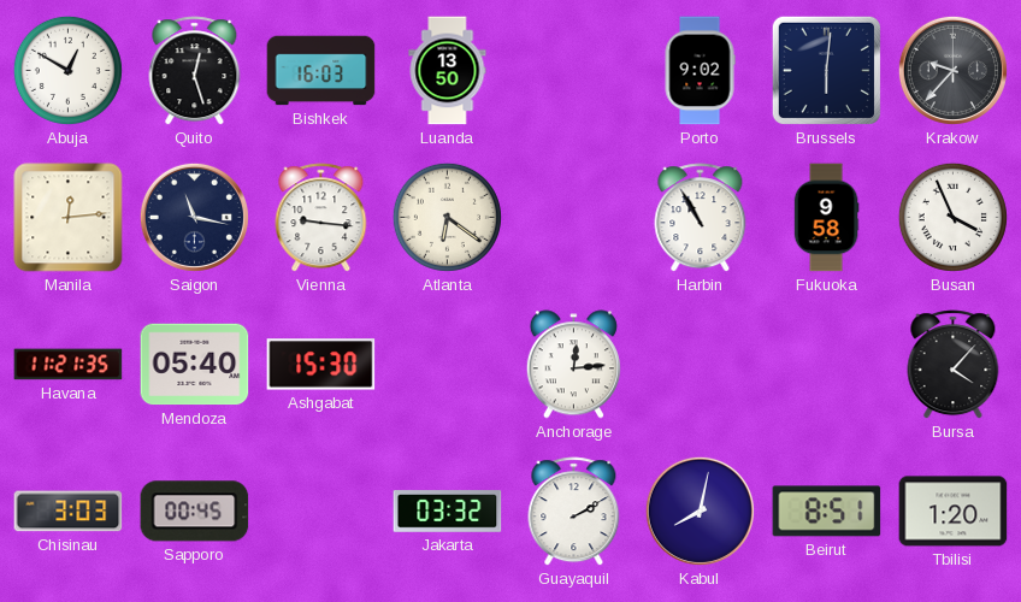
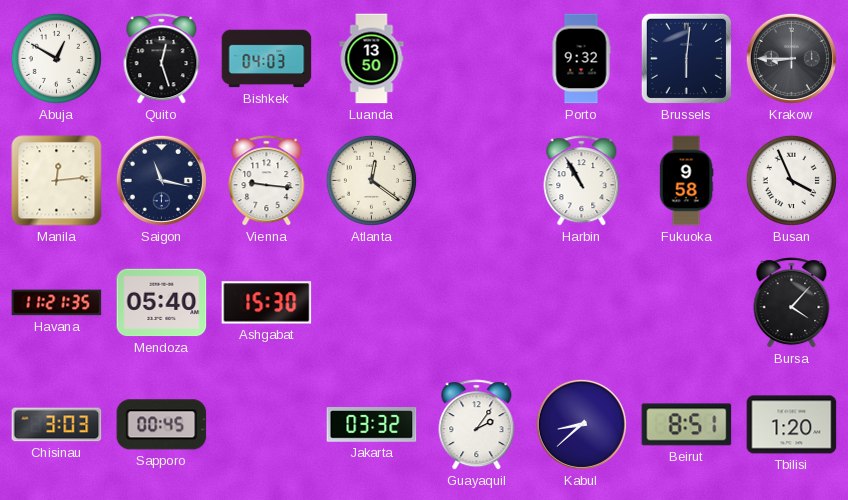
Bishkek: 16:03 -> 04:03
Porto: 9:02 -> 9:32
Krakow: 9:37 -> 8:45
Atlanta: 6:21 -> 12:21
Anchorage: 12:14 -> none
Guayaquil: 2:10 -> 2:06
Kabul: 8:02 -> 8:38
